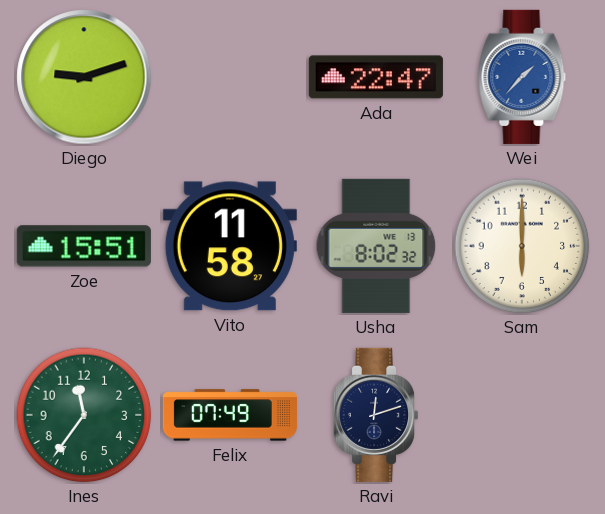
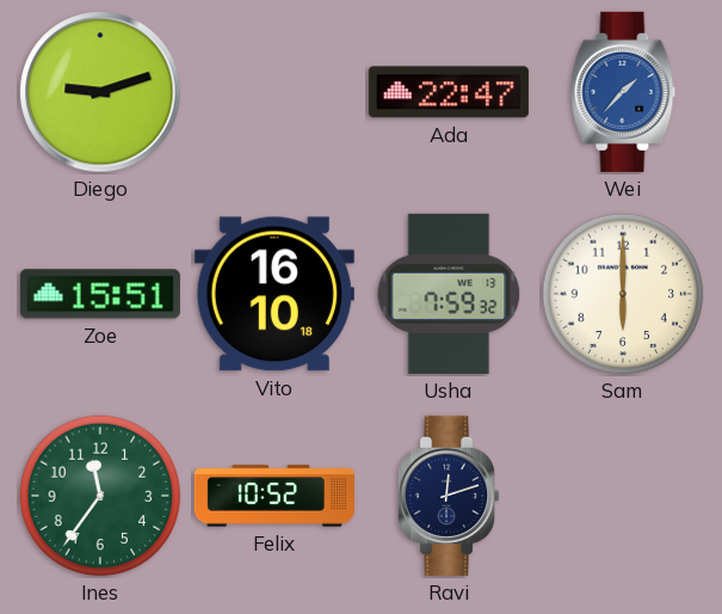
Vito: 11:58 -> 16:10
Usha: 8:02 -> 7:59
Felix: 07:49 -> 10:52
